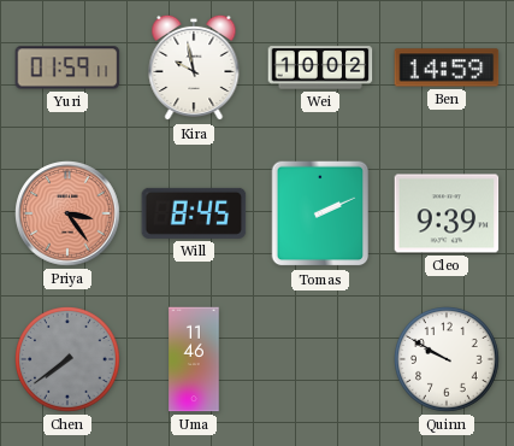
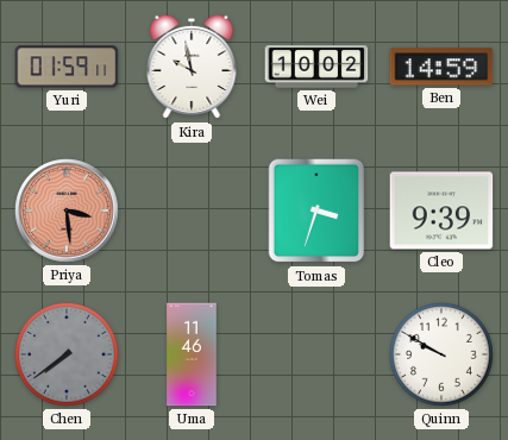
Priya: 3:24 -> 3:29
Will: 8:45 -> none
Tomas: 2:11 -> 3:33
